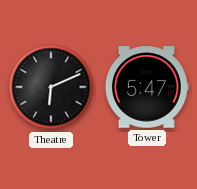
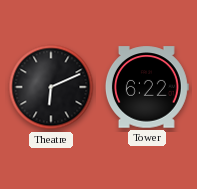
Tower: 5:47 -> 6:22
